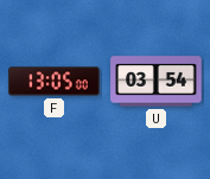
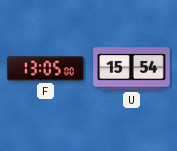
U: 03:54 -> 15:54
